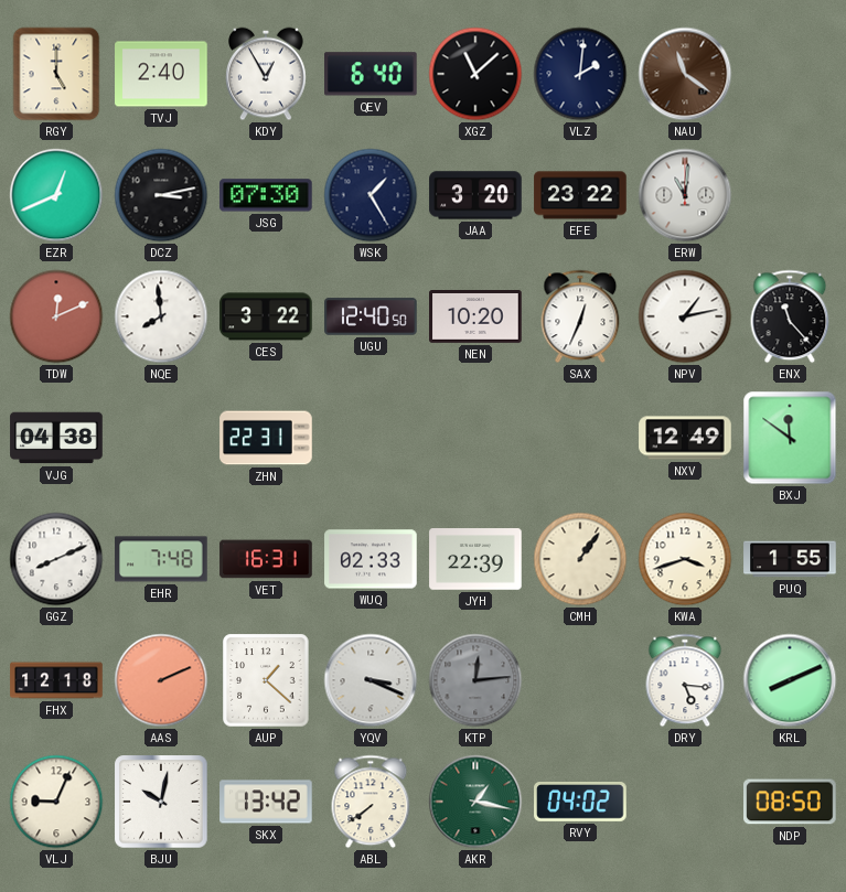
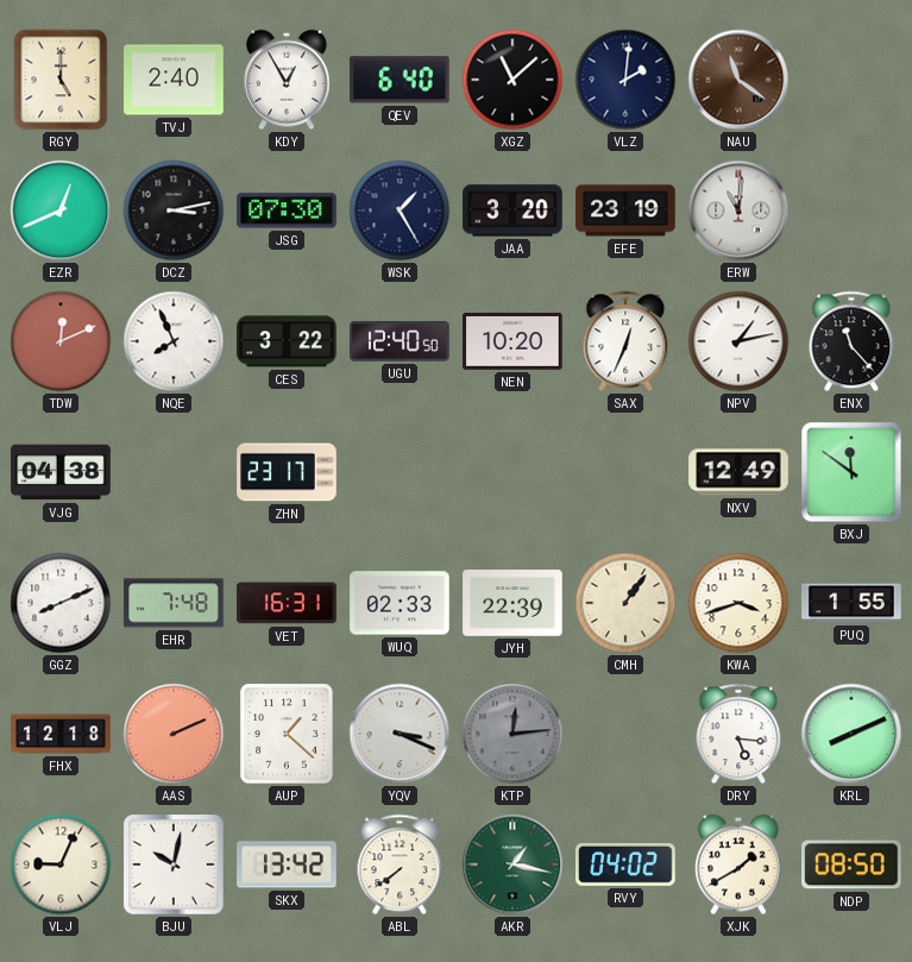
EFE: 23:22 -> 23:19
NQE: 7:59 -> 7:56
ZHN: 22:31 -> 23:17
XJK: none -> 1:40
